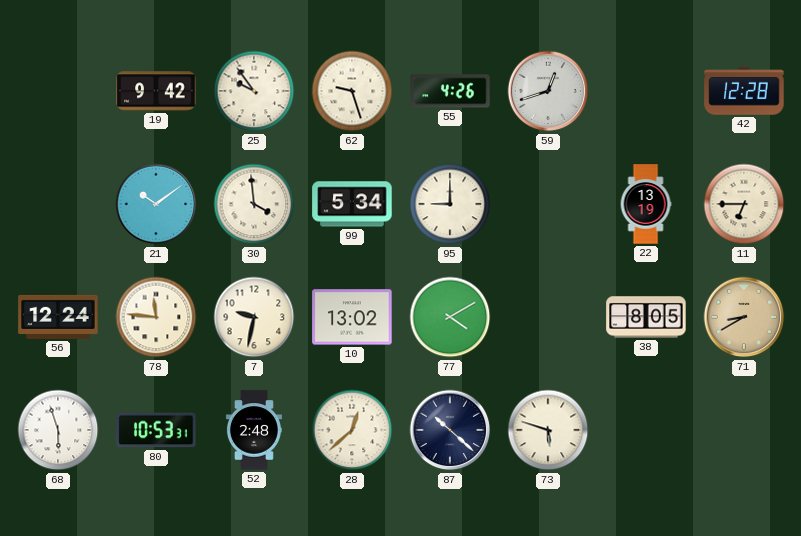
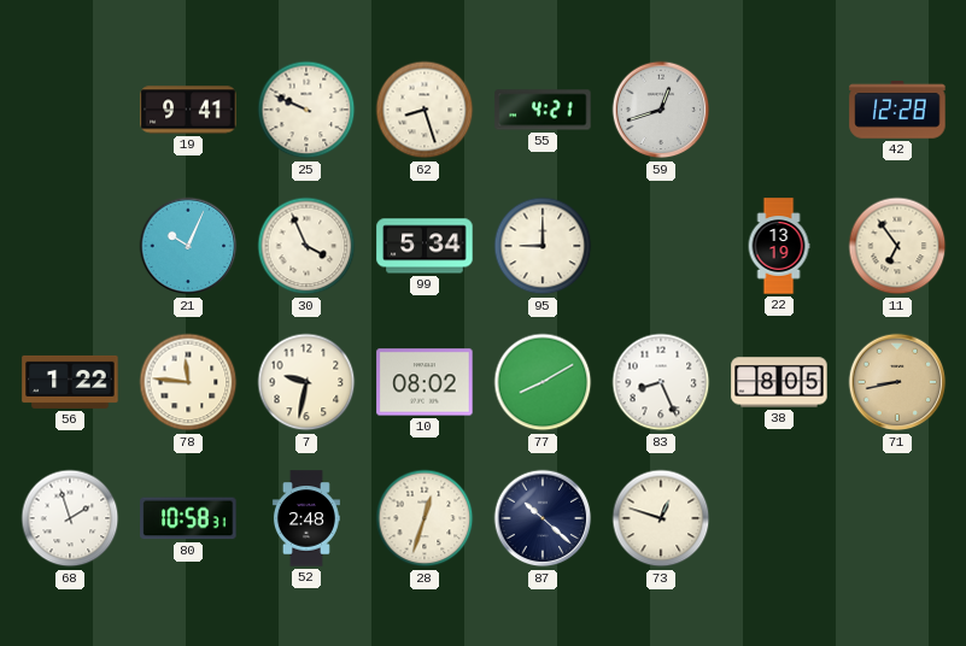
19: 9:42 -> 9:41
25: 9:54 -> 9:49
62: 9:27 -> 8:27
55: 4:26 -> 4:21
21: 10:09 -> 10:04
30: 3:59 -> 3:56
11: 6:45 -> 6:54
56: 12:24 -> 1:22
10: 13:02 -> 08:02
77: 4:10 -> 8:10
83: none -> 8:26
71: 8:40 -> 8:43
68: 5:57 -> 1:57
80: 10:53 -> 10:58
28: 12:38 -> 12:33
73: 5:48 -> 12:48
